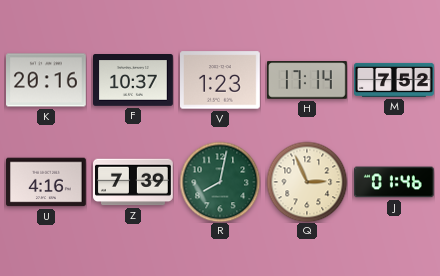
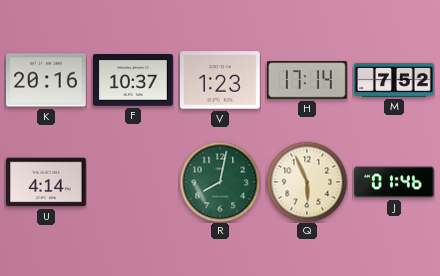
U: 4:16 -> 4:14
Z: 7:39 -> none
Q: 2:56 -> 5:56
